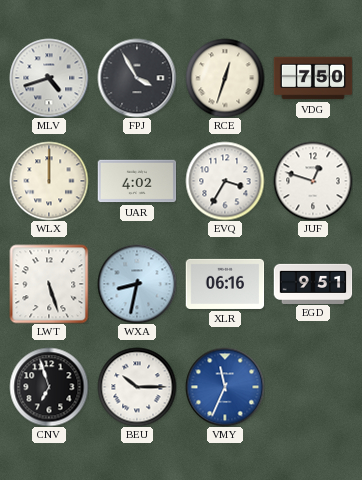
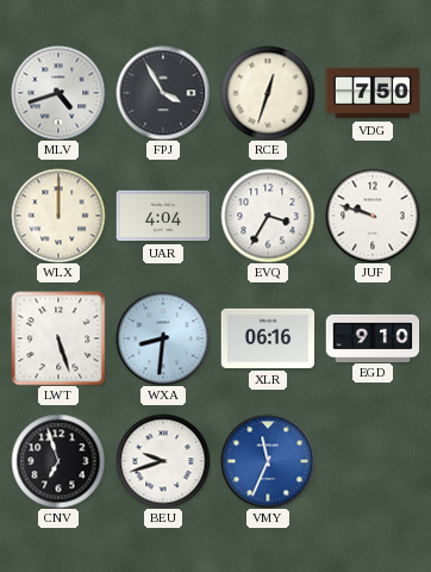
UAR: 4:02 -> 4:04
JUF: 12:48 -> 9:48
WXA: 8:32 -> 8:31
EGD: 9:51 -> 9:10
BEU: 10:15 -> 9:42
